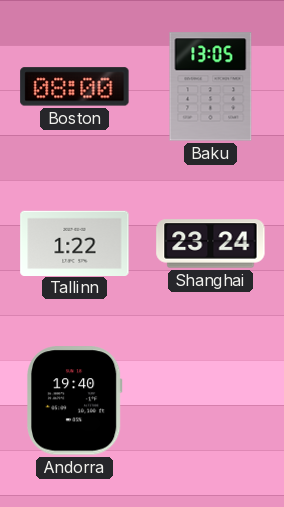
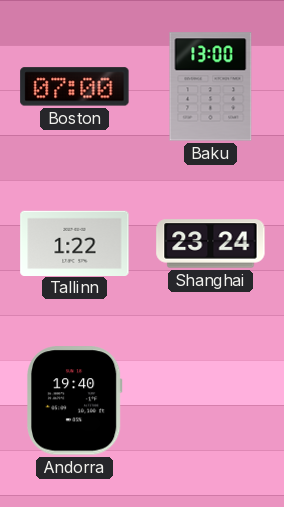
Boston: 08:00 -> 07:00
Baku: 13:05 -> 13:00
